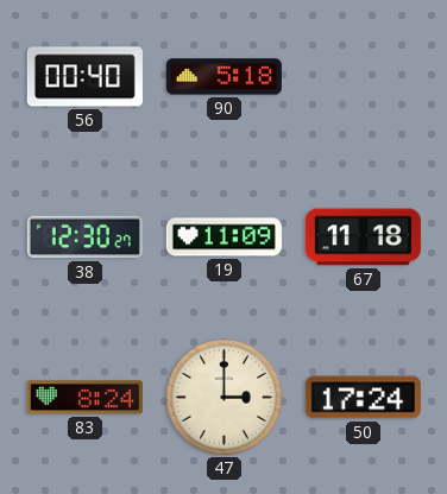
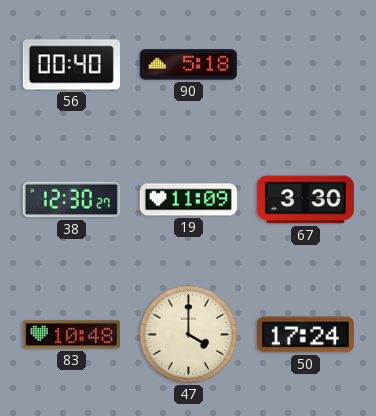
67: 11:18 -> 3:30
83: 8:24 -> 10:48
47: 3:00 -> 4:00
